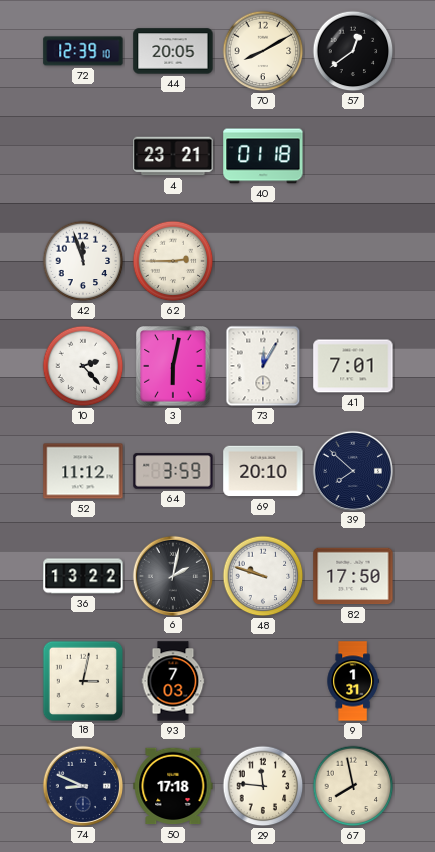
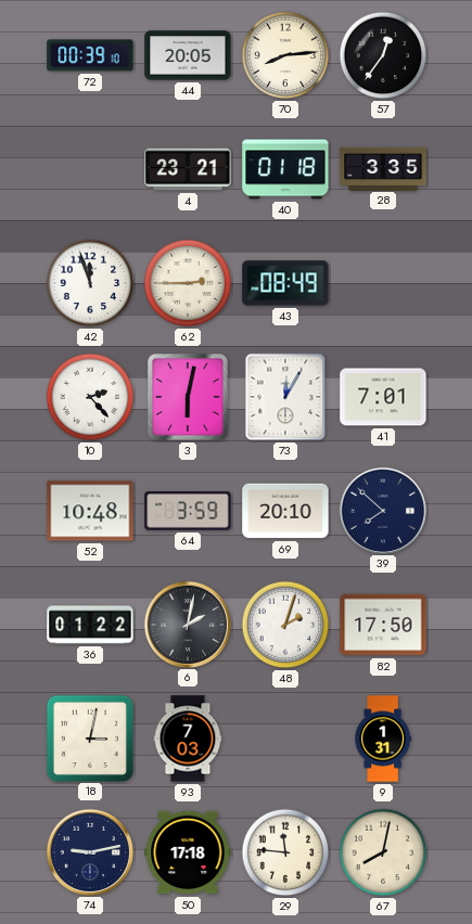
72: 12:39 -> 00:39
70: 8:10 -> 8:14
57: 12:39 -> 12:36
28: none -> 3:35
43: none -> 08:49
52: 11:12 -> 10:48
36: 13:22 -> 01:22
48: 9:48 -> 2:03
74: 8:49 -> 9:13
67: 7:58 -> 8:02
